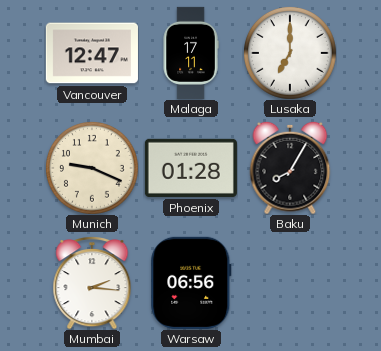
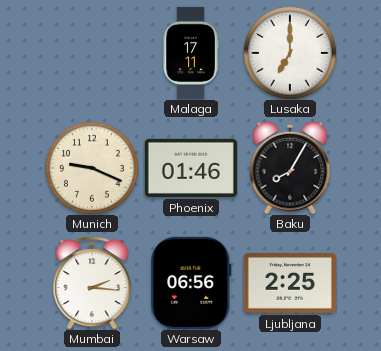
Vancouver: 12:47 -> none
Phoenix: 01:28 -> 01:46
Ljubljana: none -> 2:25
